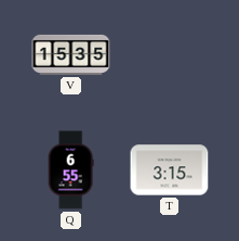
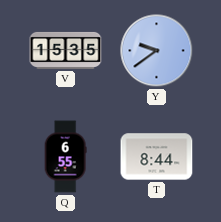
Y: none -> 9:39
T: 3:15 -> 8:44
